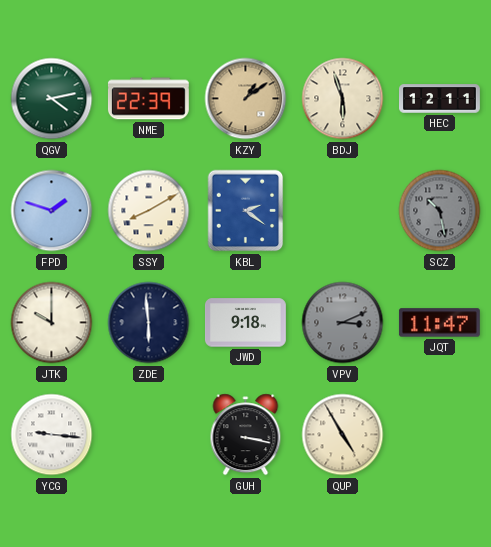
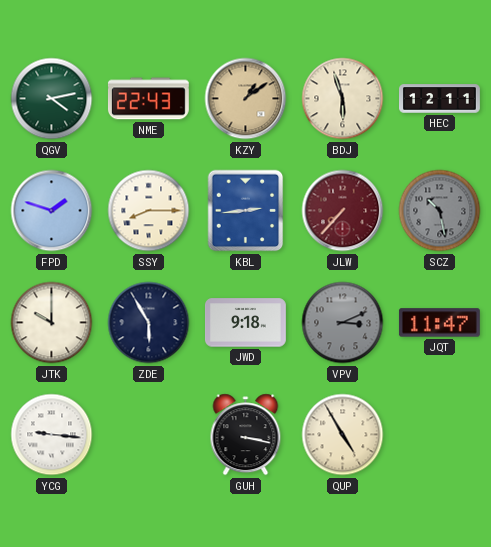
NME: 22:39 -> 22:43
SSY: 8:10 -> 8:15
KBL: 2:21 -> 2:44
JLW: none -> 7:37
ZDE: 5:59 -> 5:55
